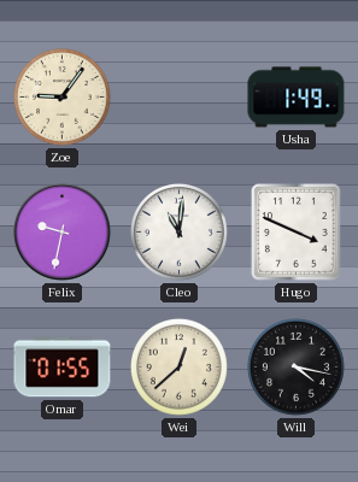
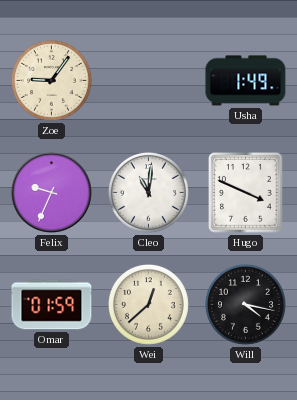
Felix: 9:32 -> 9:34
Omar: 01:55 -> 01:59
